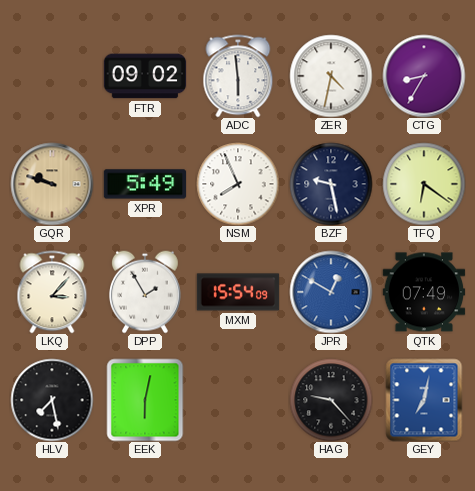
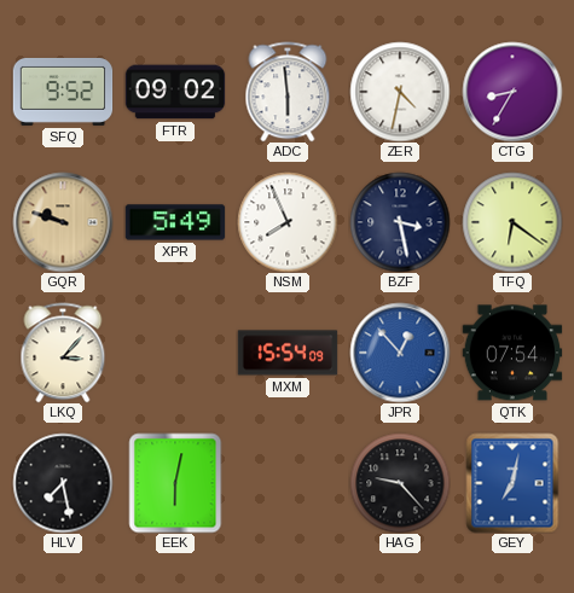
SFQ: none -> 9:52
BZF: 9:28 -> 3:28
DPP: 1:55 -> none
JPR: 12:50 -> 12:53
QTK: 07:49 -> 07:54
